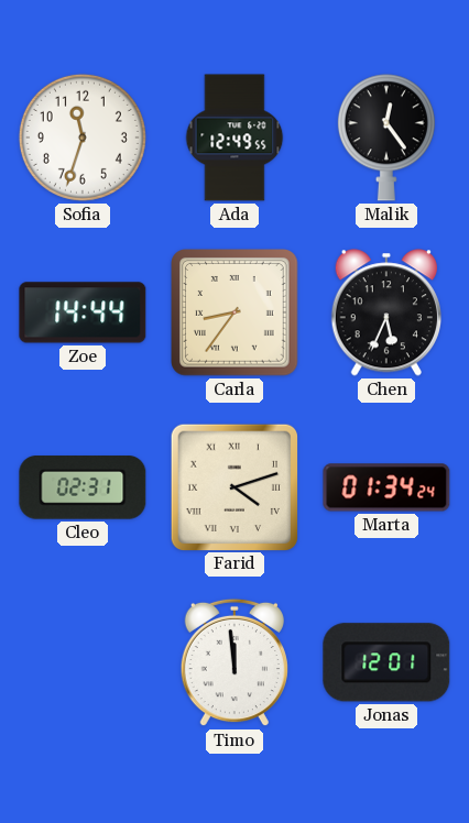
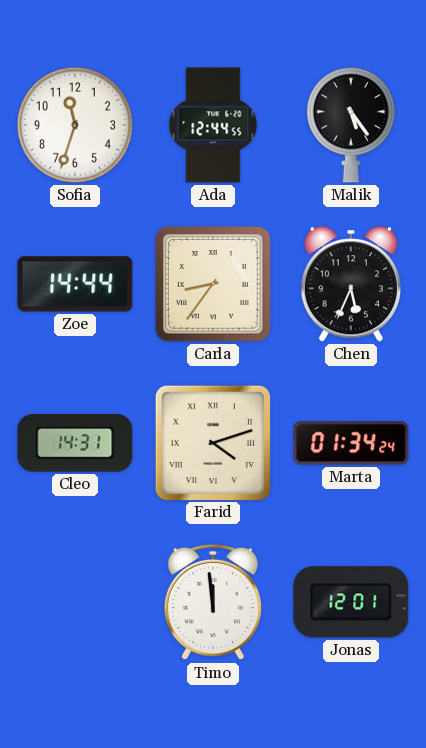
Ada: 12:49 -> 12:44
Malik: 12:24 -> 5:24
Cleo: 02:31 -> 14:31
